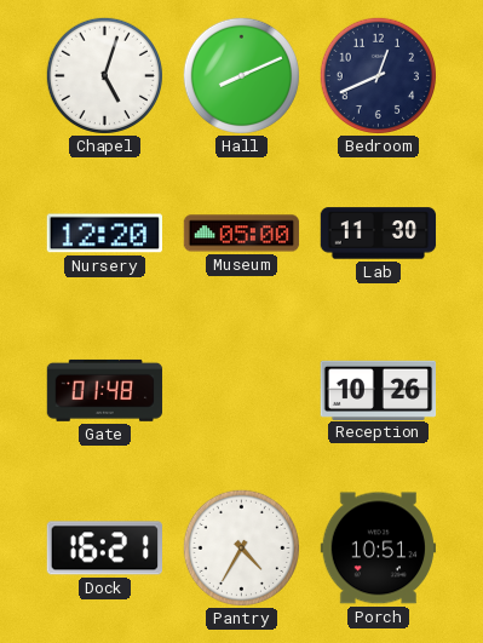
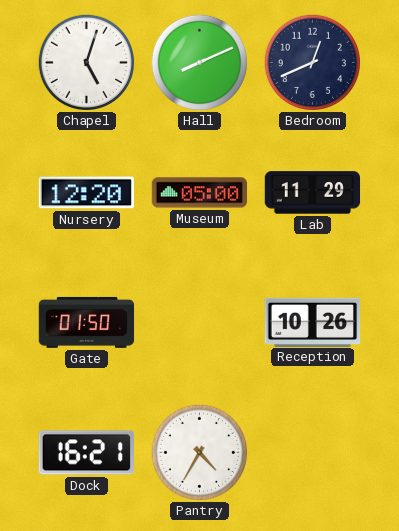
Lab: 11:30 -> 11:29
Gate: 01:48 -> 01:50
Porch: 10:51 -> none
